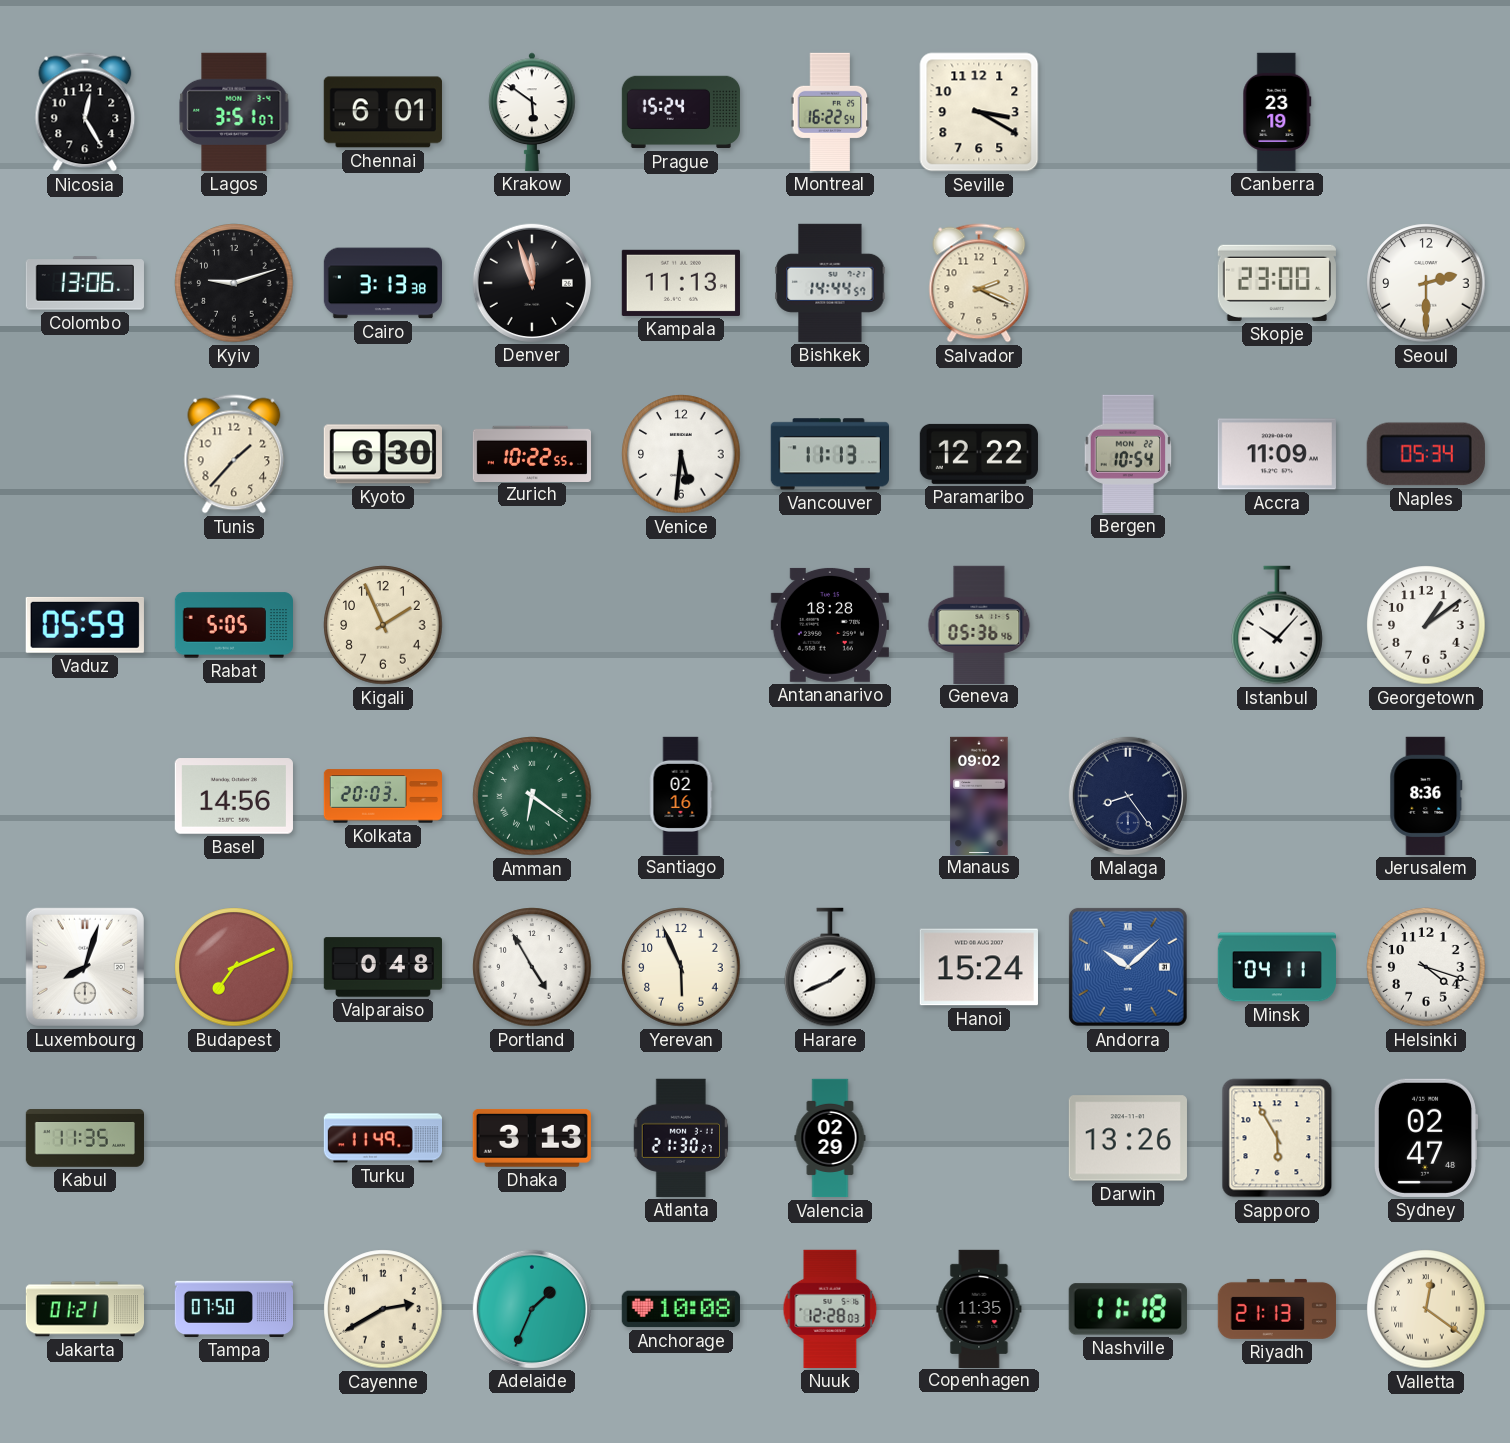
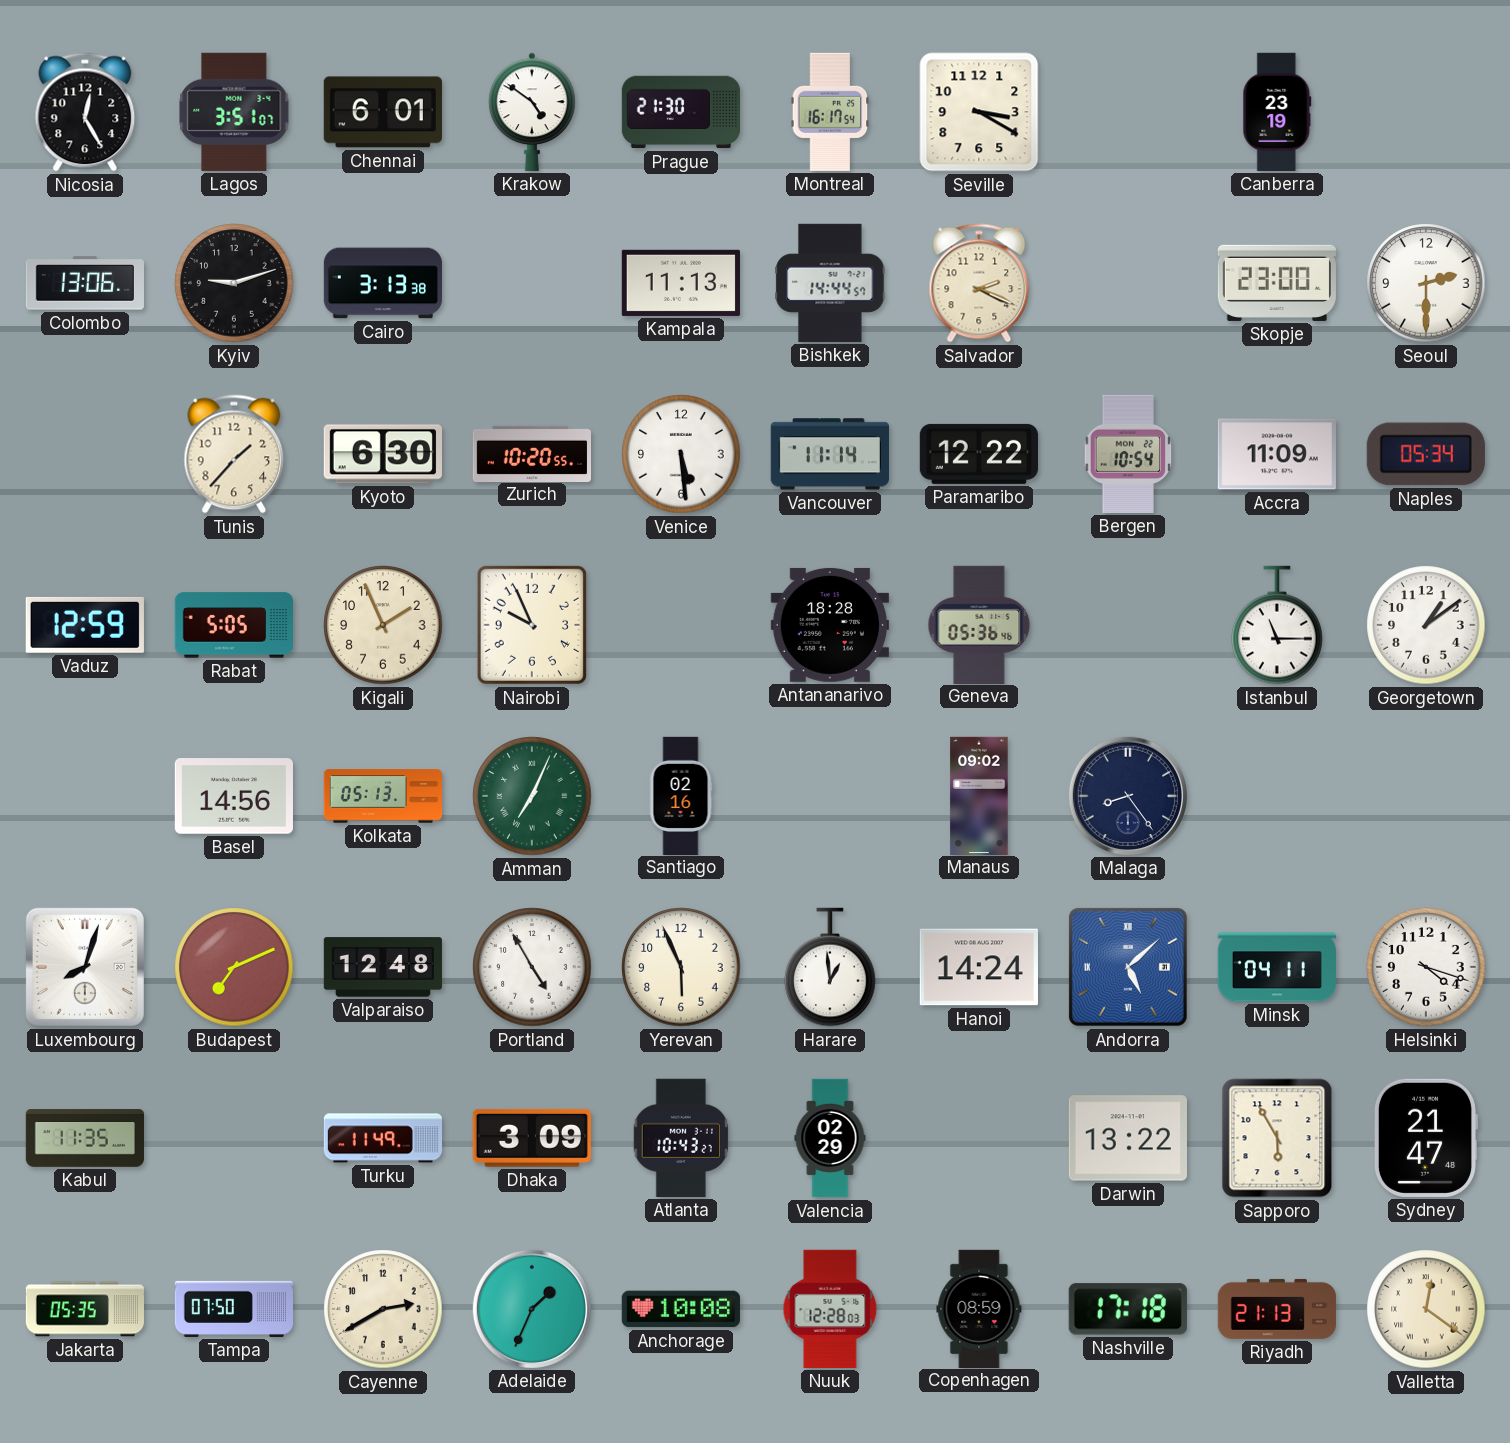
Krakow: 5:51 -> 4:51
Prague: 15:24 -> 21:30
Montreal: 16:22 -> 16:17
Denver: 11:57 -> none
Zurich: 10:22 -> 10:20
Venice: 5:31 -> 5:29
Vancouver: 11:13 -> 11:14
Vaduz: 05:59 -> 12:59
Nairobi: none -> 9:56
Istanbul: 10:07 -> 11:15
Kolkata: 20:03 -> 05:13
Amman: 6:21 -> 7:04
Jerusalem: 8:36 -> none
Valparaiso: 0:48 -> 12:48
Harare: 1:41 -> 12:59
Hanoi: 15:24 -> 14:24
Andorra: 10:08 -> 5:08
Dhaka: 3:13 -> 3:09
Atlanta: 21:30 -> 10:43
Darwin: 13:26 -> 13:22
Sydney: 02:47 -> 21:47
Jakarta: 01:21 -> 05:35
Copenhagen: 11:35 -> 08:59
Nashville: 11:18 -> 17:18
